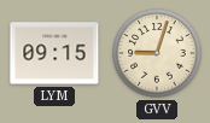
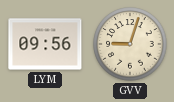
LYM: 09:15 -> 09:56
